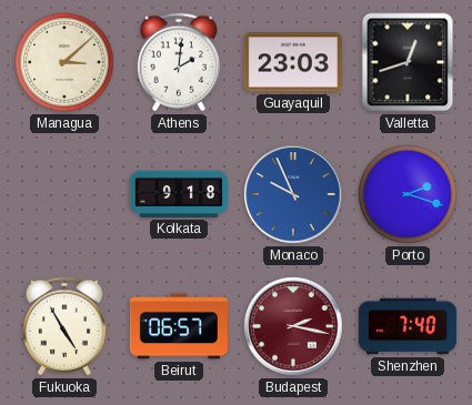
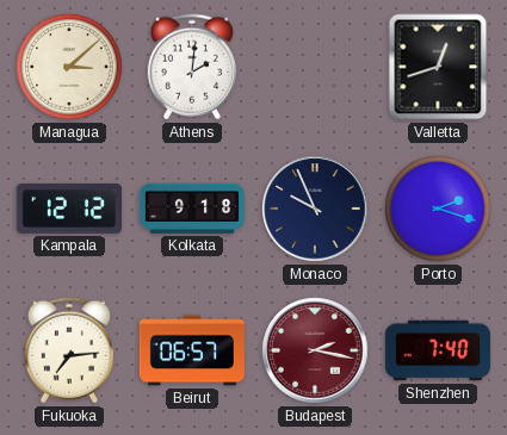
Guayaquil: 23:03 -> none
Kampala: none -> 12:12
Monaco dial: blue -> navy
Fukuoka: 4:55 -> 7:14
